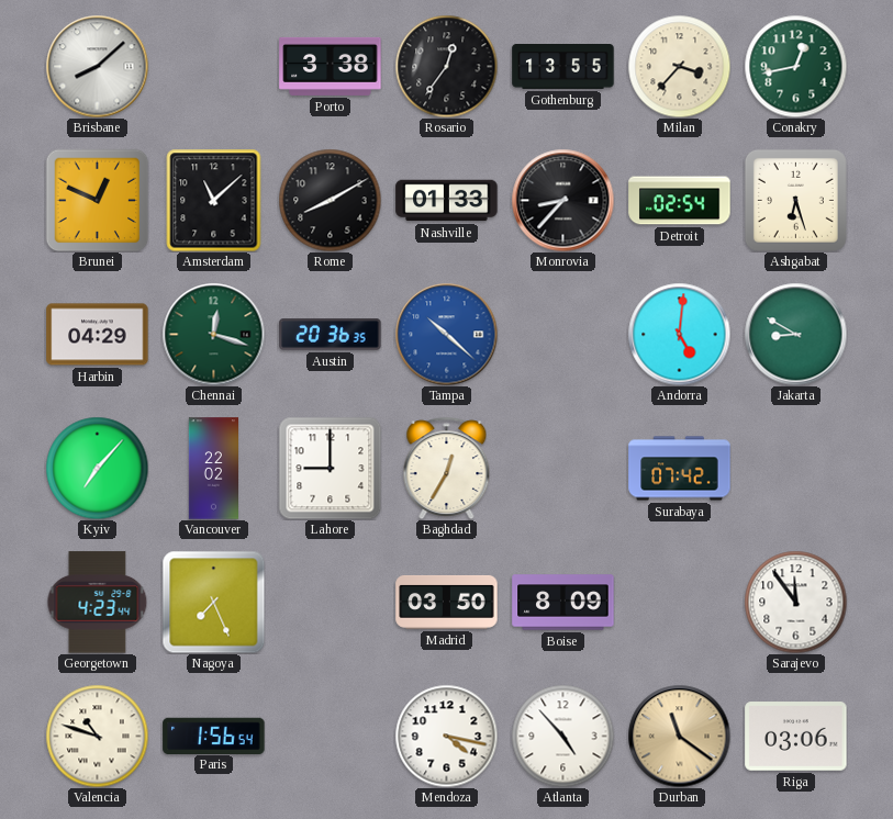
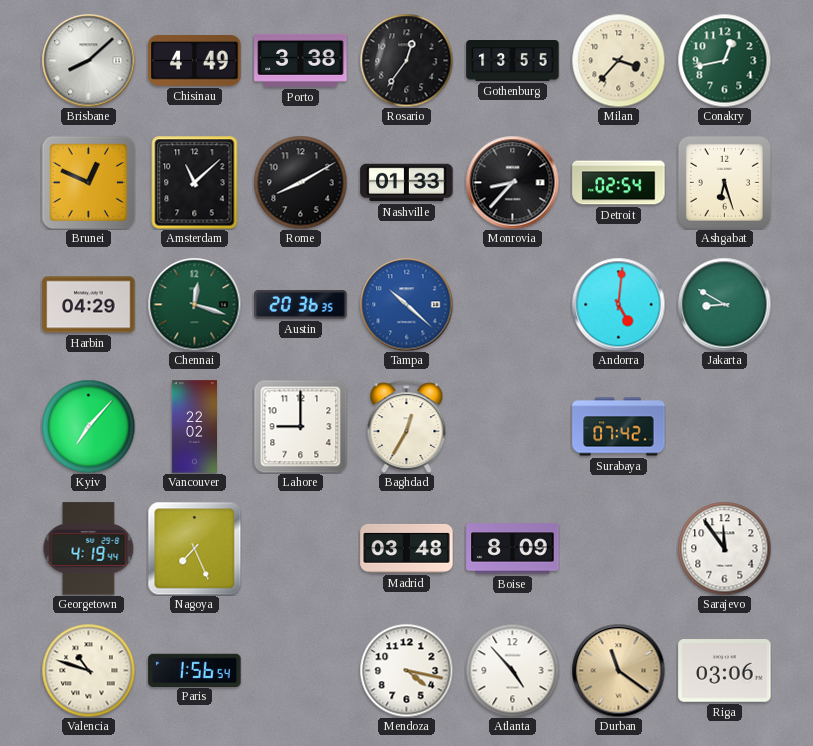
Chisinau: none -> 4:49
Georgetown: 4:23 -> 4:19
Madrid: 03:50 -> 03:48
